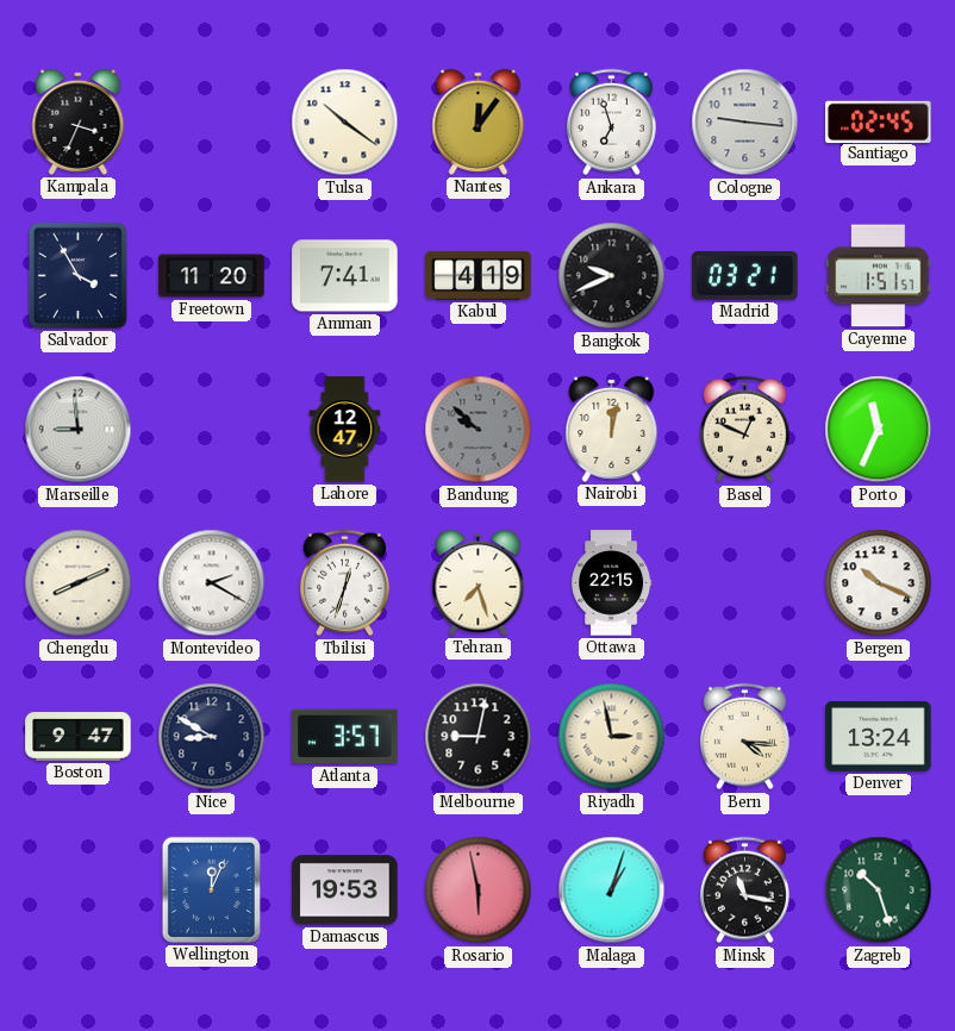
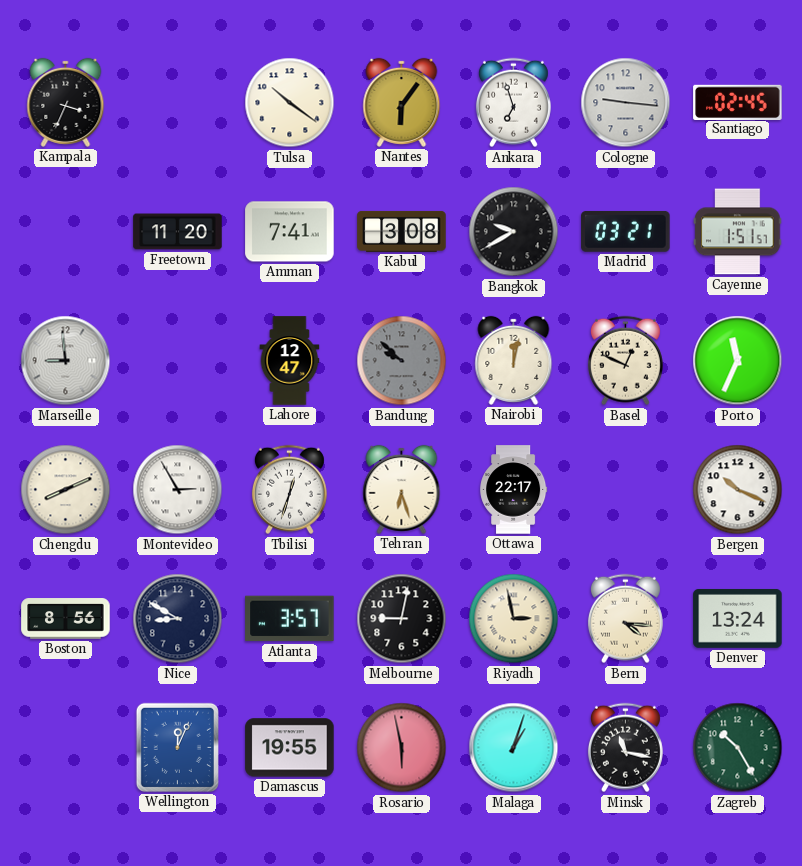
Nantes: 12:06 -> 6:06
Salvador: 3:55 -> none
Kabul: 4:19 -> 3:08
Bangkok: 9:41 -> 9:40
Montevideo: 2:20 -> 2:55
Tehran: 7:27 -> 6:27
Ottawa: 22:15 -> 22:17
Boston: 9:47 -> 8:56
Damascus: 19:53 -> 19:55
Zagreb: 10:27 -> 10:25
